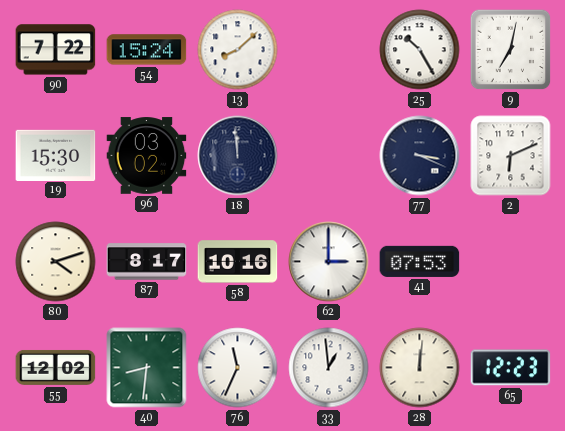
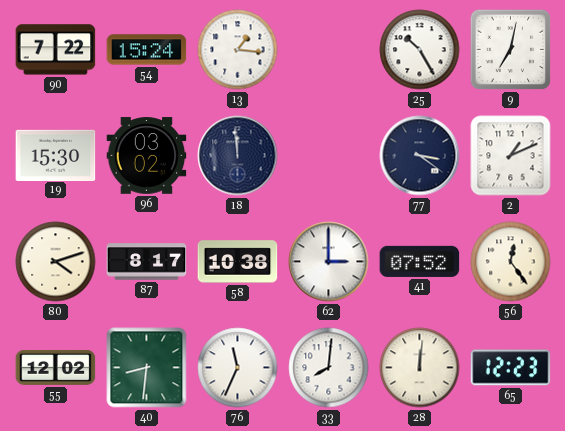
13: 8:08 -> 1:16
77: 3:19 -> 3:21
2: 6:11 -> 1:11
58: 10:16 -> 10:38
41: 07:53 -> 07:52
56: none -> 12:24
33: 12:59 -> 8:01
